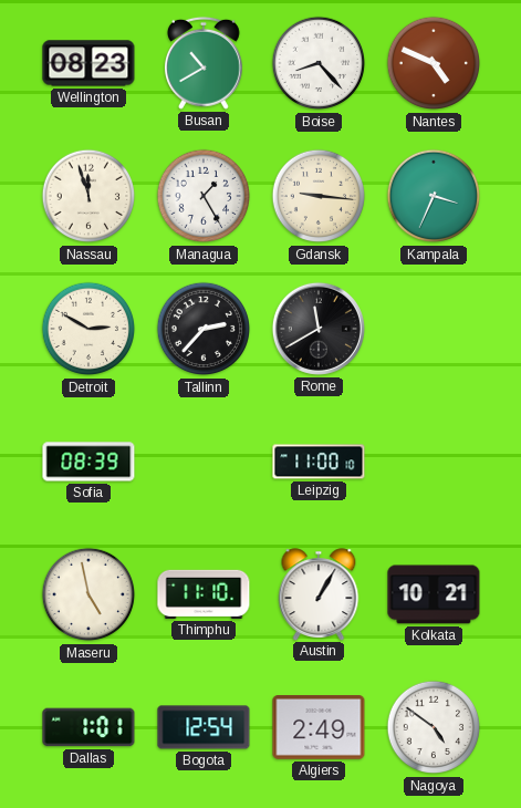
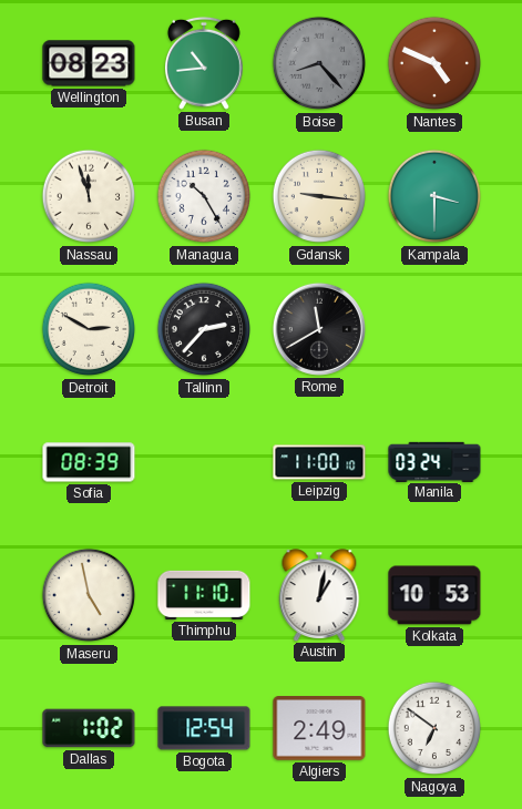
Busan: 10:40 -> 10:44
Boise dial: white -> grey
Managua: 1:25 -> 10:25
Kampala: 3:34 -> 3:30
Manila: none -> 03:24
Austin: 1:05 -> 1:02
Kolkata: 10:21 -> 10:53
Dallas: 1:01 -> 1:02
Nagoya: 4:51 -> 6:51
